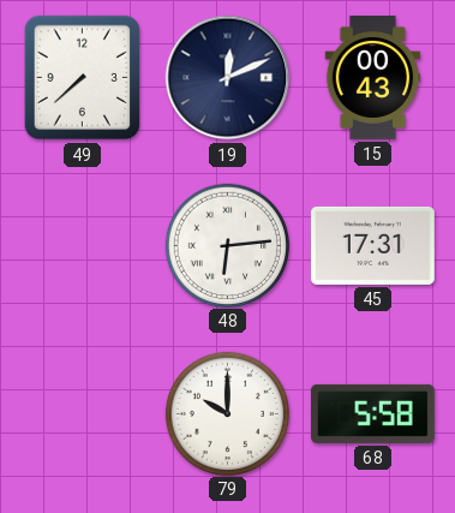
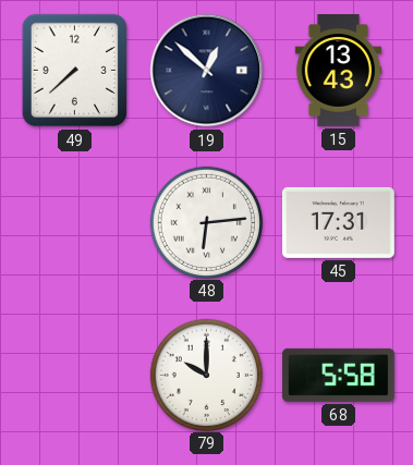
19: 12:11 -> 12:52
15: 00:43 -> 13:43
